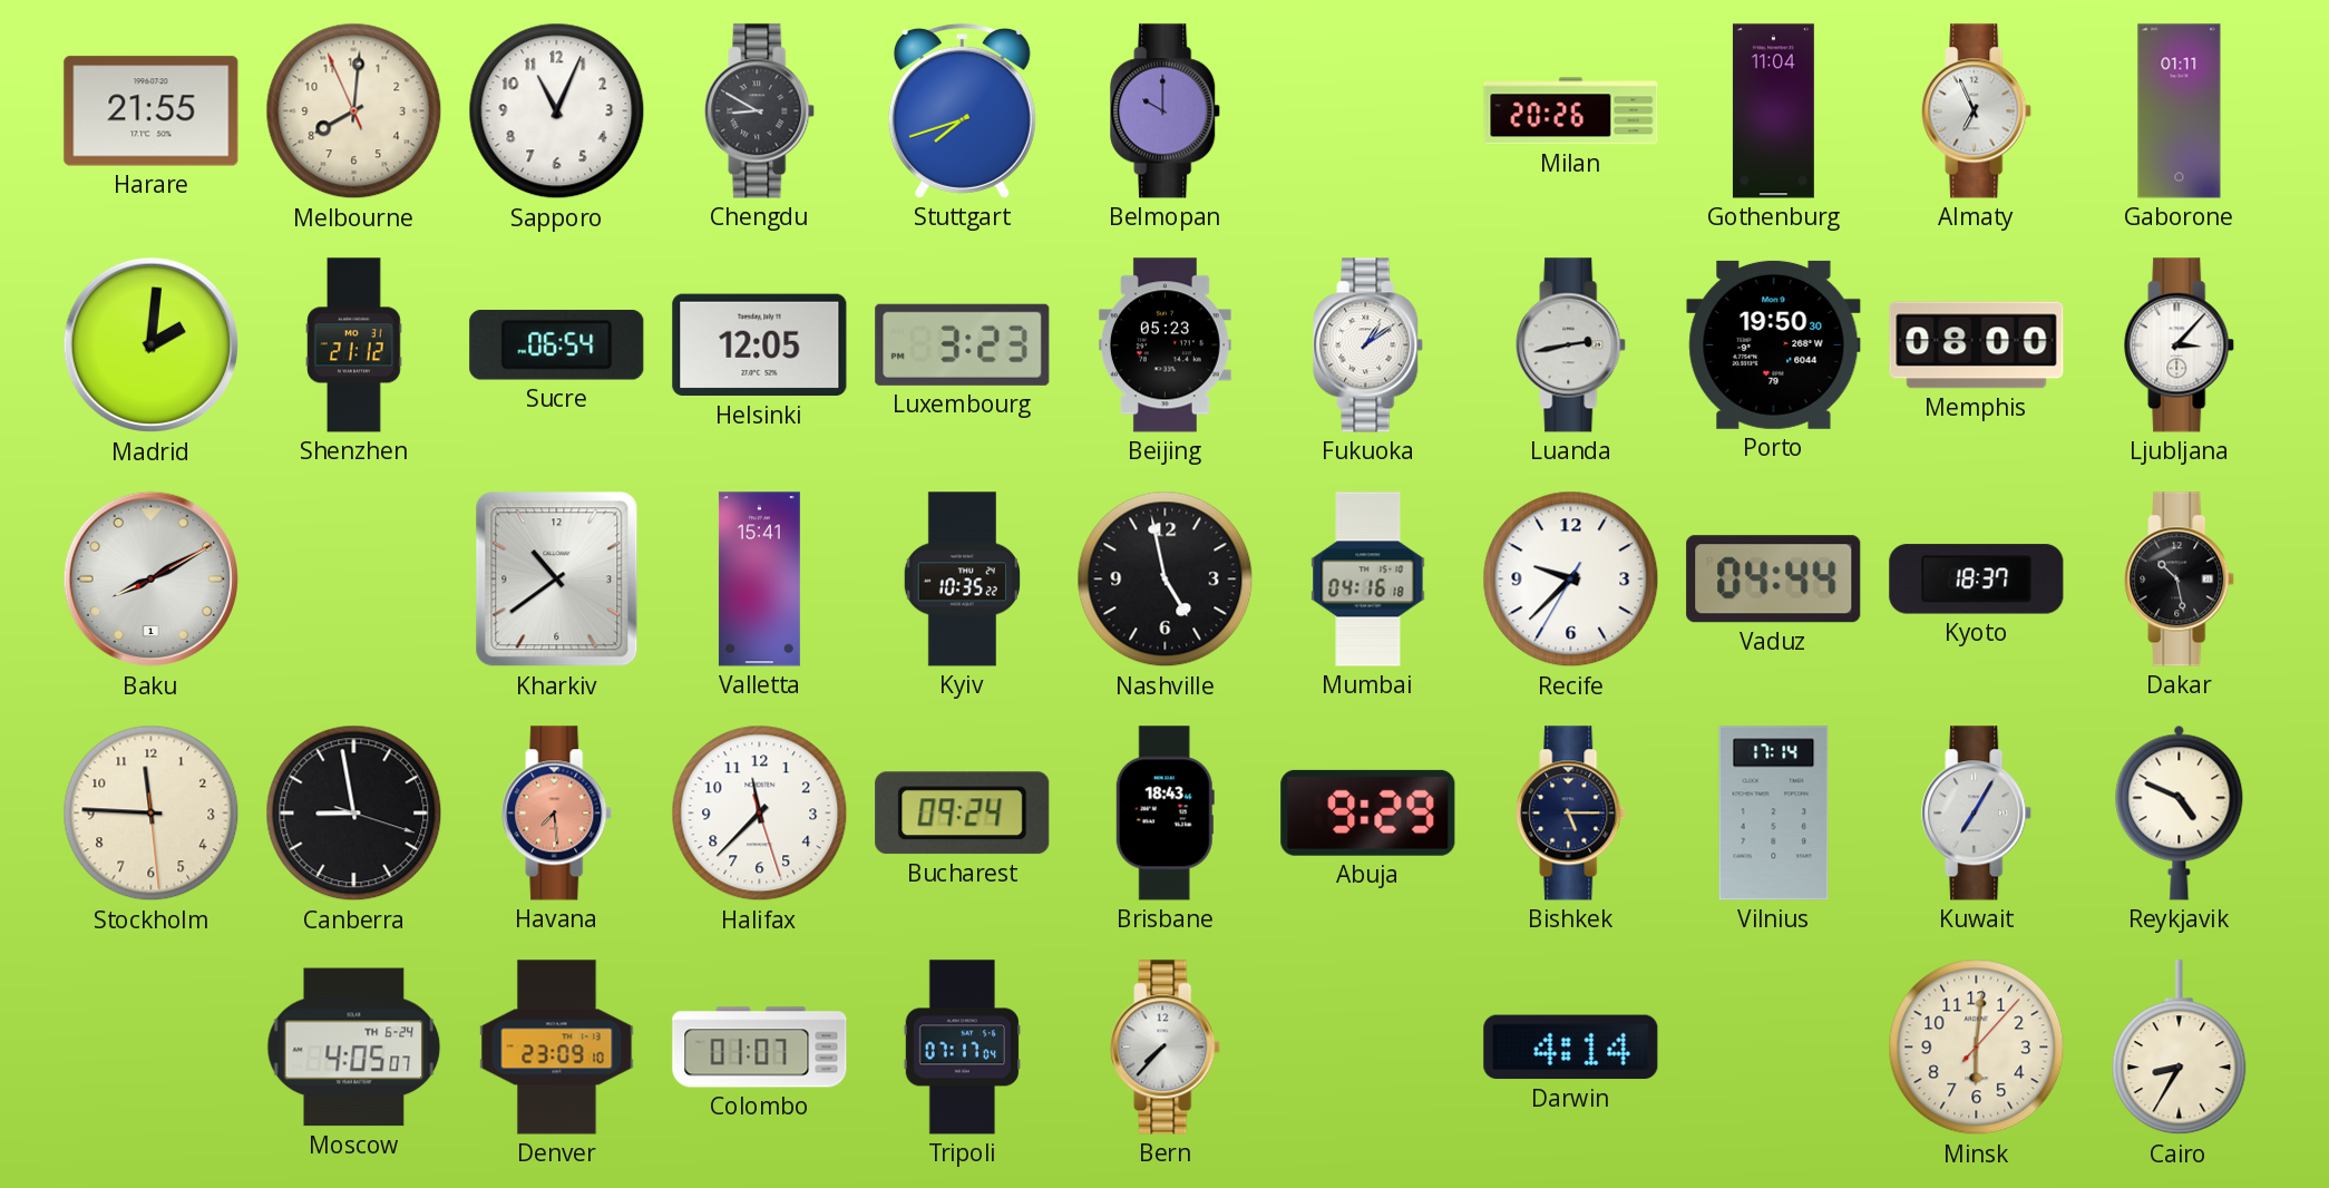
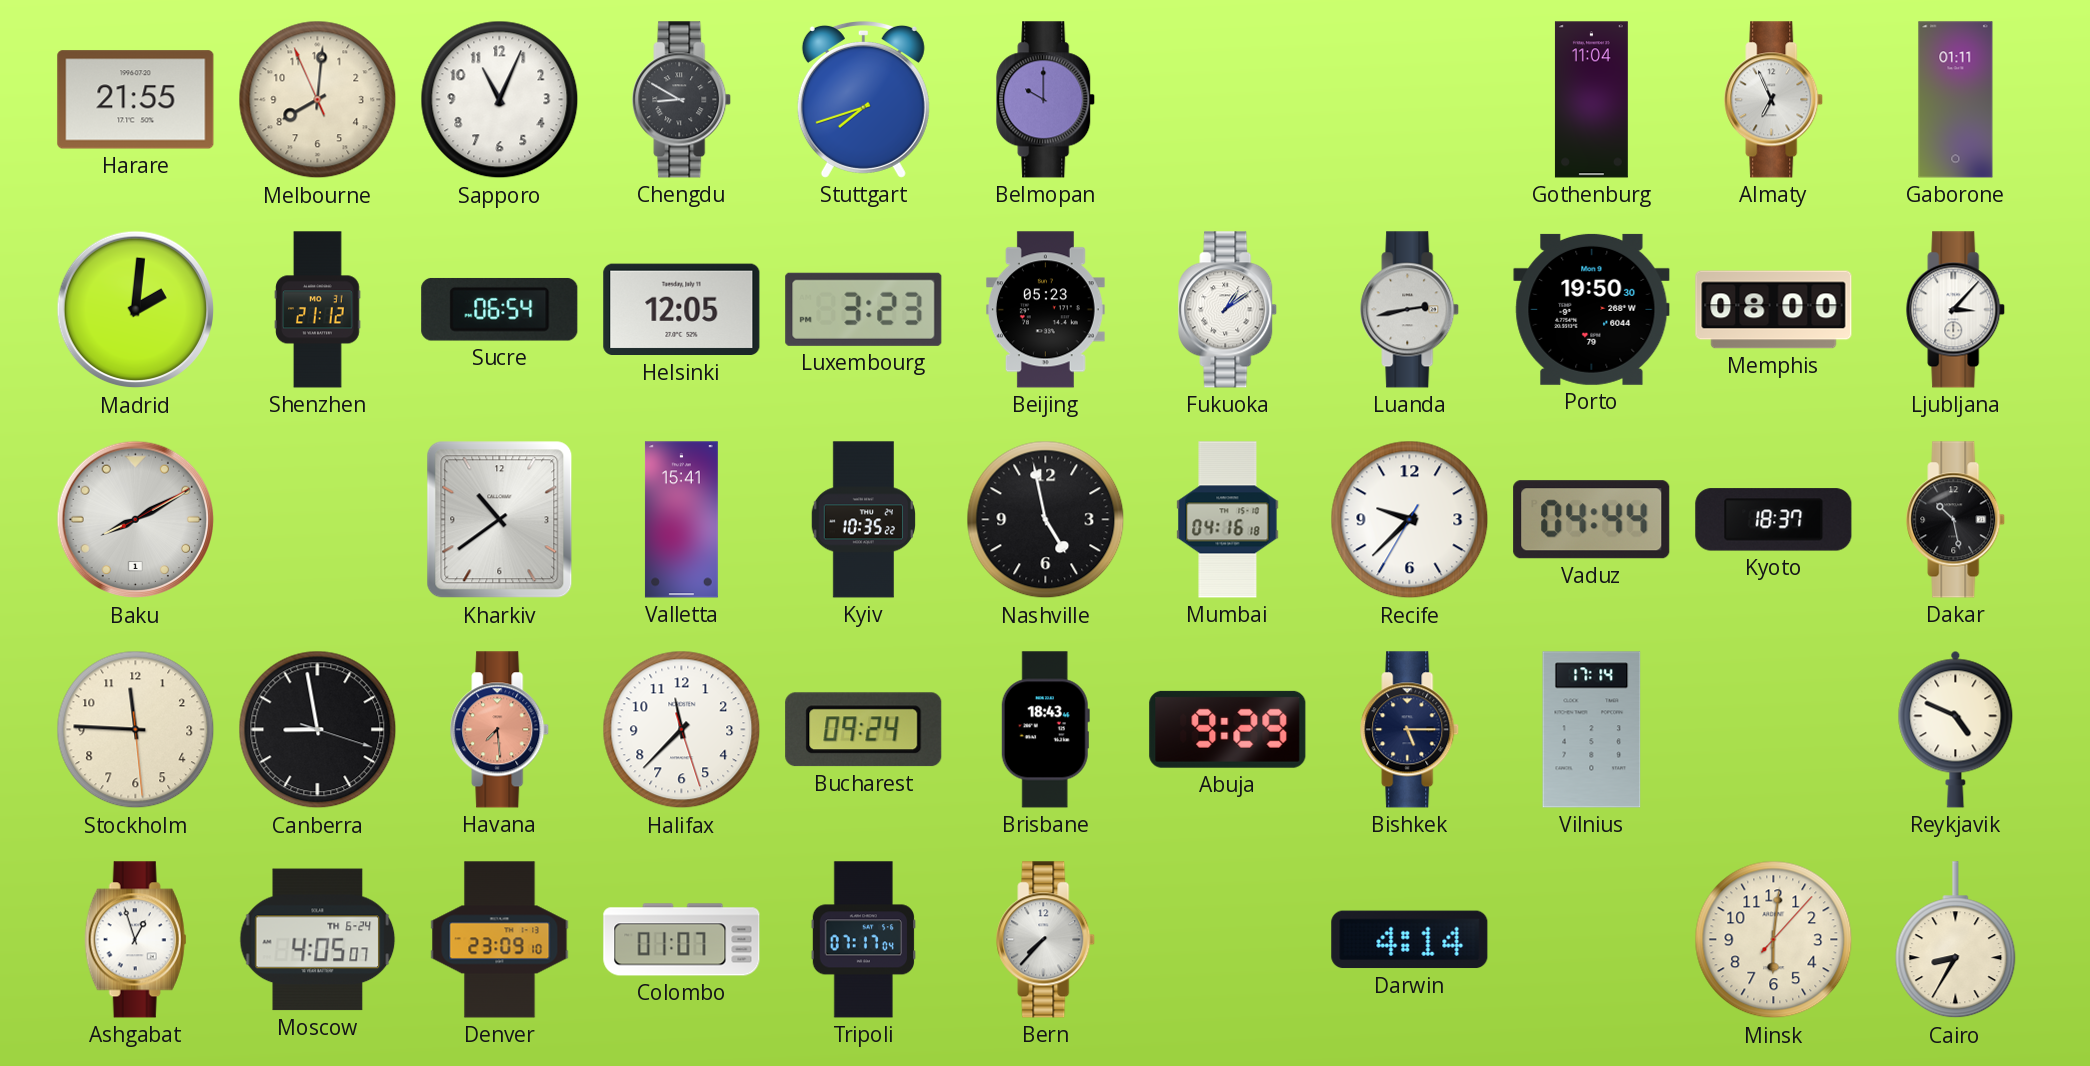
Milan: 20:26 -> none
Kuwait: 7:05 -> none
Ashgabat: none -> 12:57
